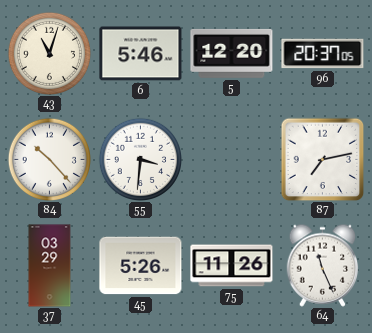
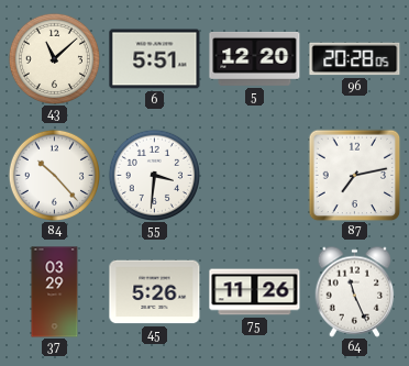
43: 11:03 -> 11:08
6: 5:46 -> 5:51
96: 20:37 -> 20:28
